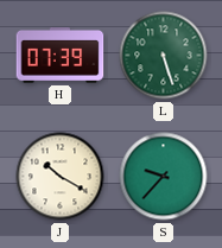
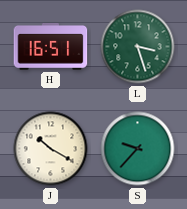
H: 07:39 -> 16:51
L: 5:27 -> 3:27
